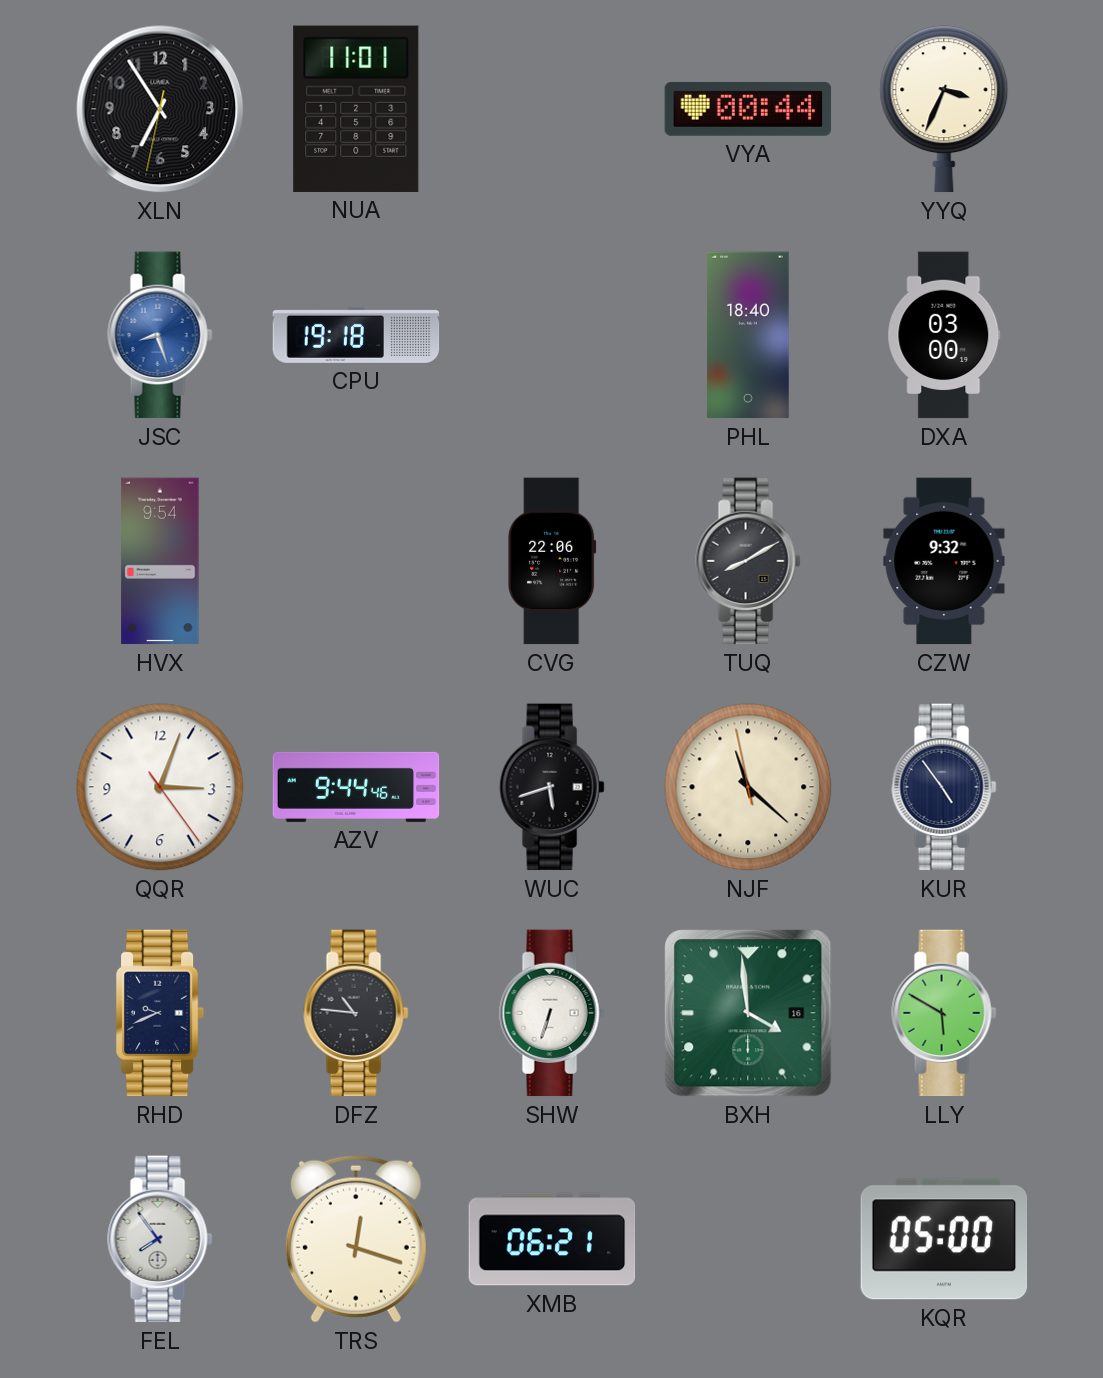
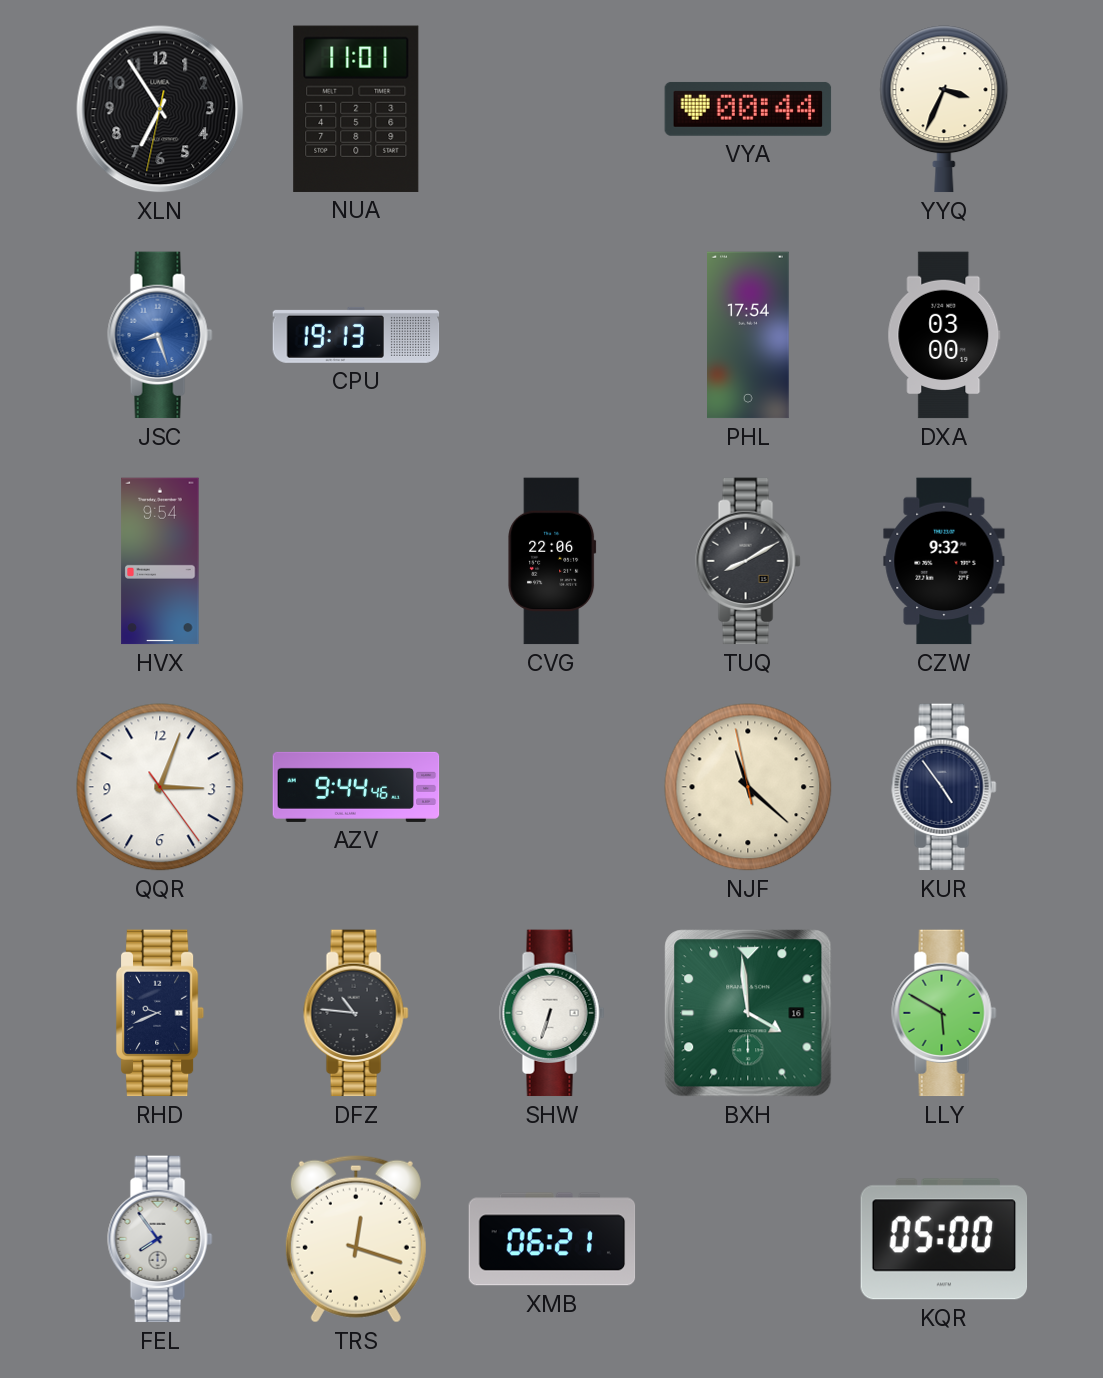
CPU: 19:18 -> 19:13
PHL: 18:40 -> 17:54
WUC: 5:42 -> none
